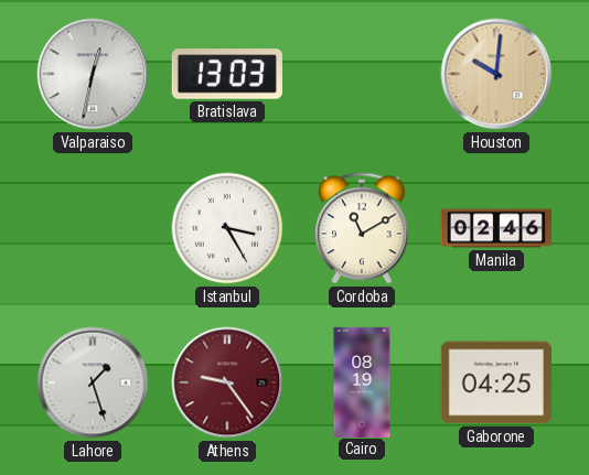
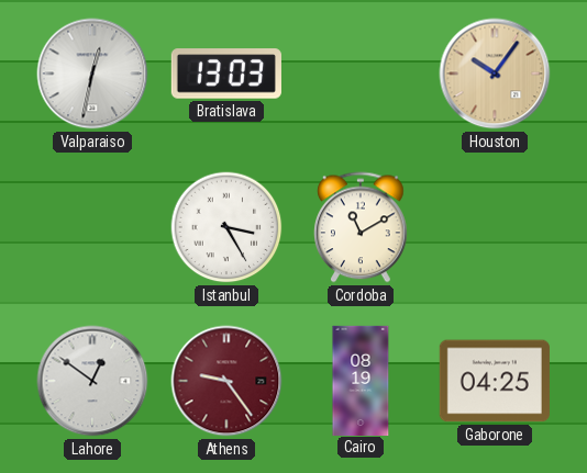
Houston: 10:01 -> 10:06
Manila: 02:46 -> none
Lahore: 1:27 -> 12:51
